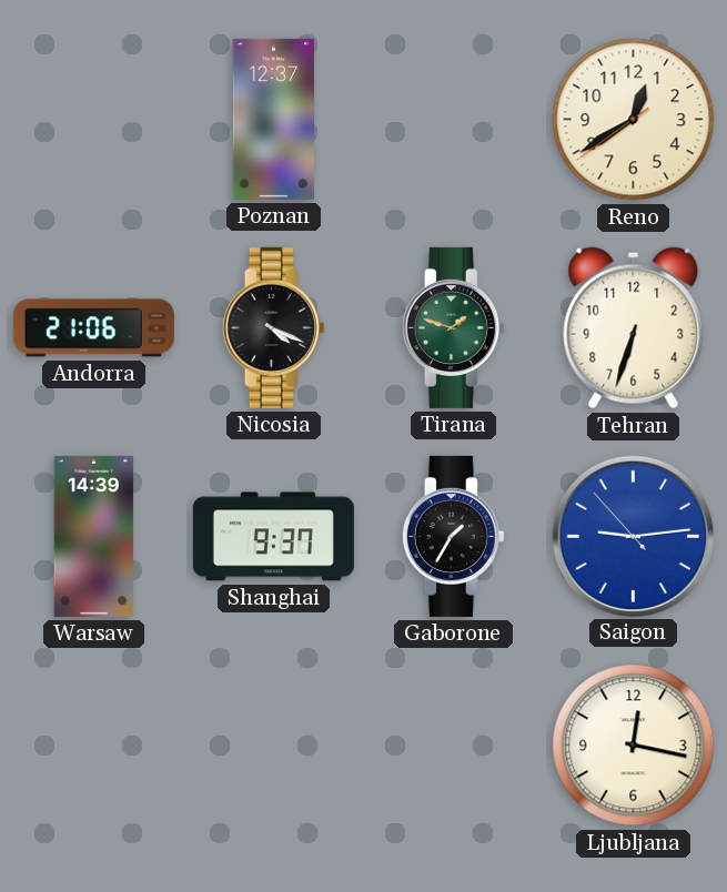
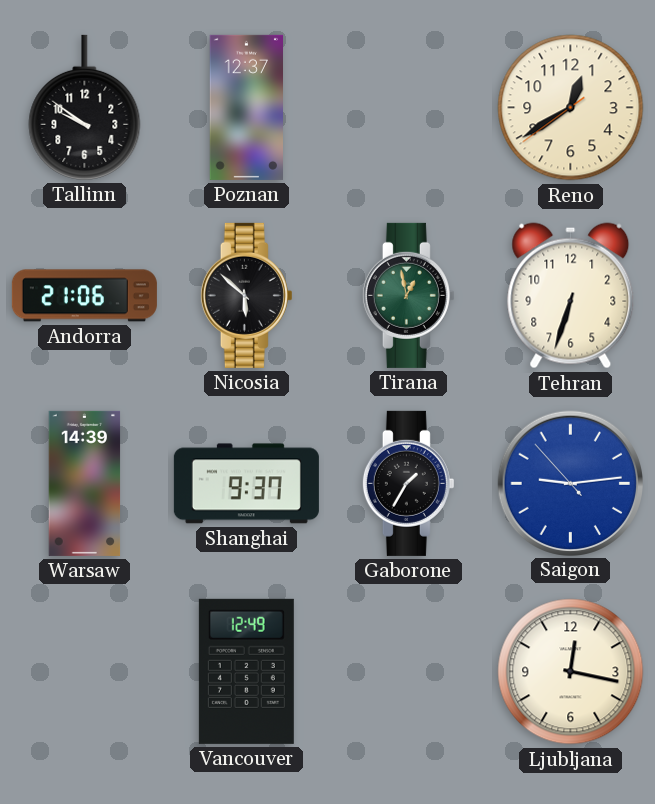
Tallinn: none -> 9:51
Nicosia: 4:19 -> 5:52
Tirana: 1:48 -> 12:58
Vancouver: none -> 12:49
